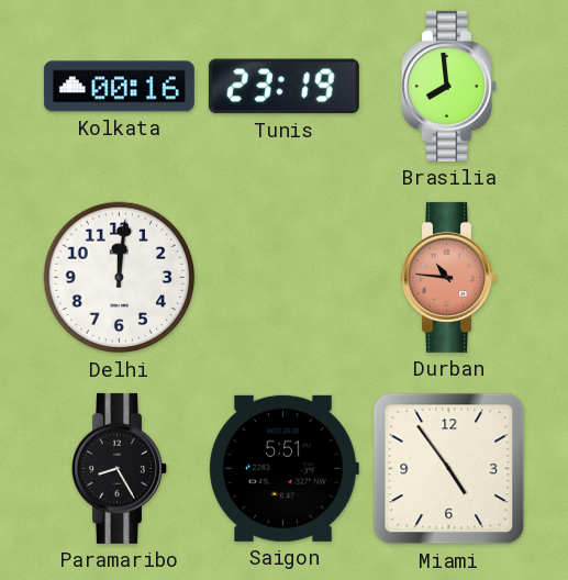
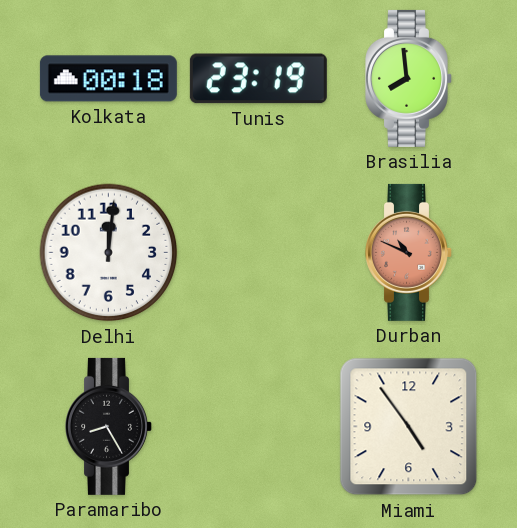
Kolkata: 00:16 -> 00:18
Durban: 10:46 -> 10:49
Saigon: 5:51 -> none
